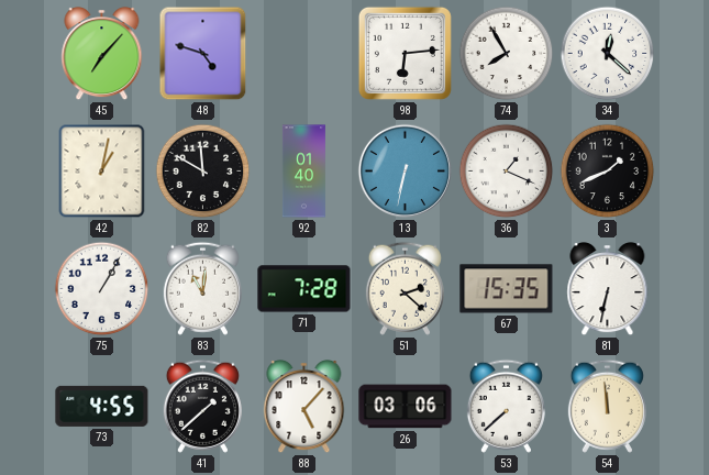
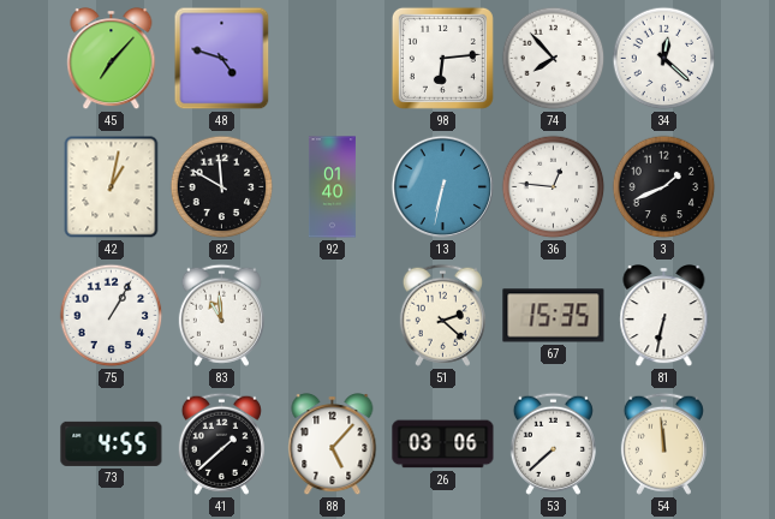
74: 7:55 -> 7:53
36: 1:19 -> 12:46
83: 11:01 -> 10:59
71: 7:28 -> none
